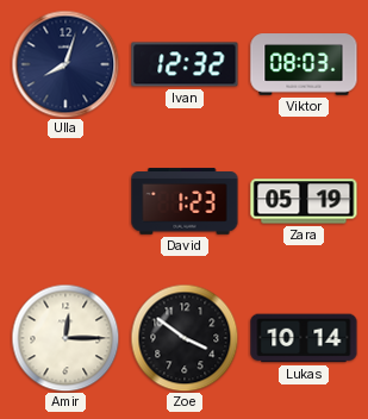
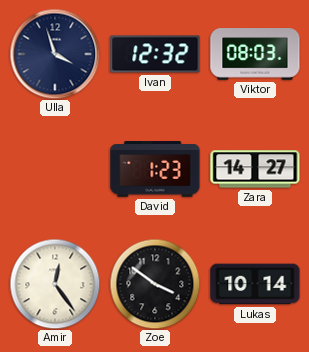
Ulla: 8:03 -> 3:57
Zara: 05:19 -> 14:27
Amir: 12:15 -> 12:24
